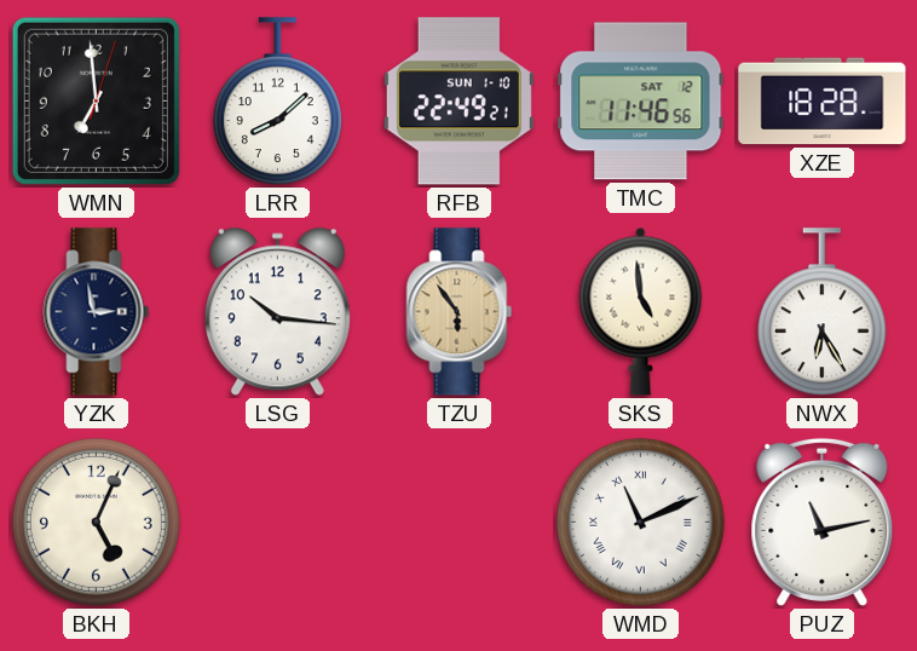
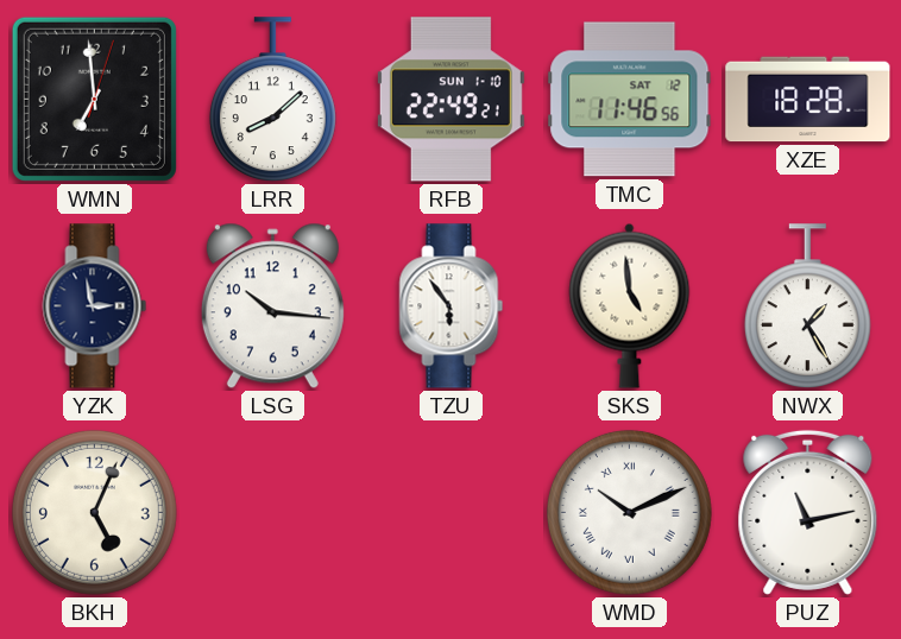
TZU dial: champagne -> white
NWX: 6:25 -> 1:25
WMD: 11:11 -> 10:11
